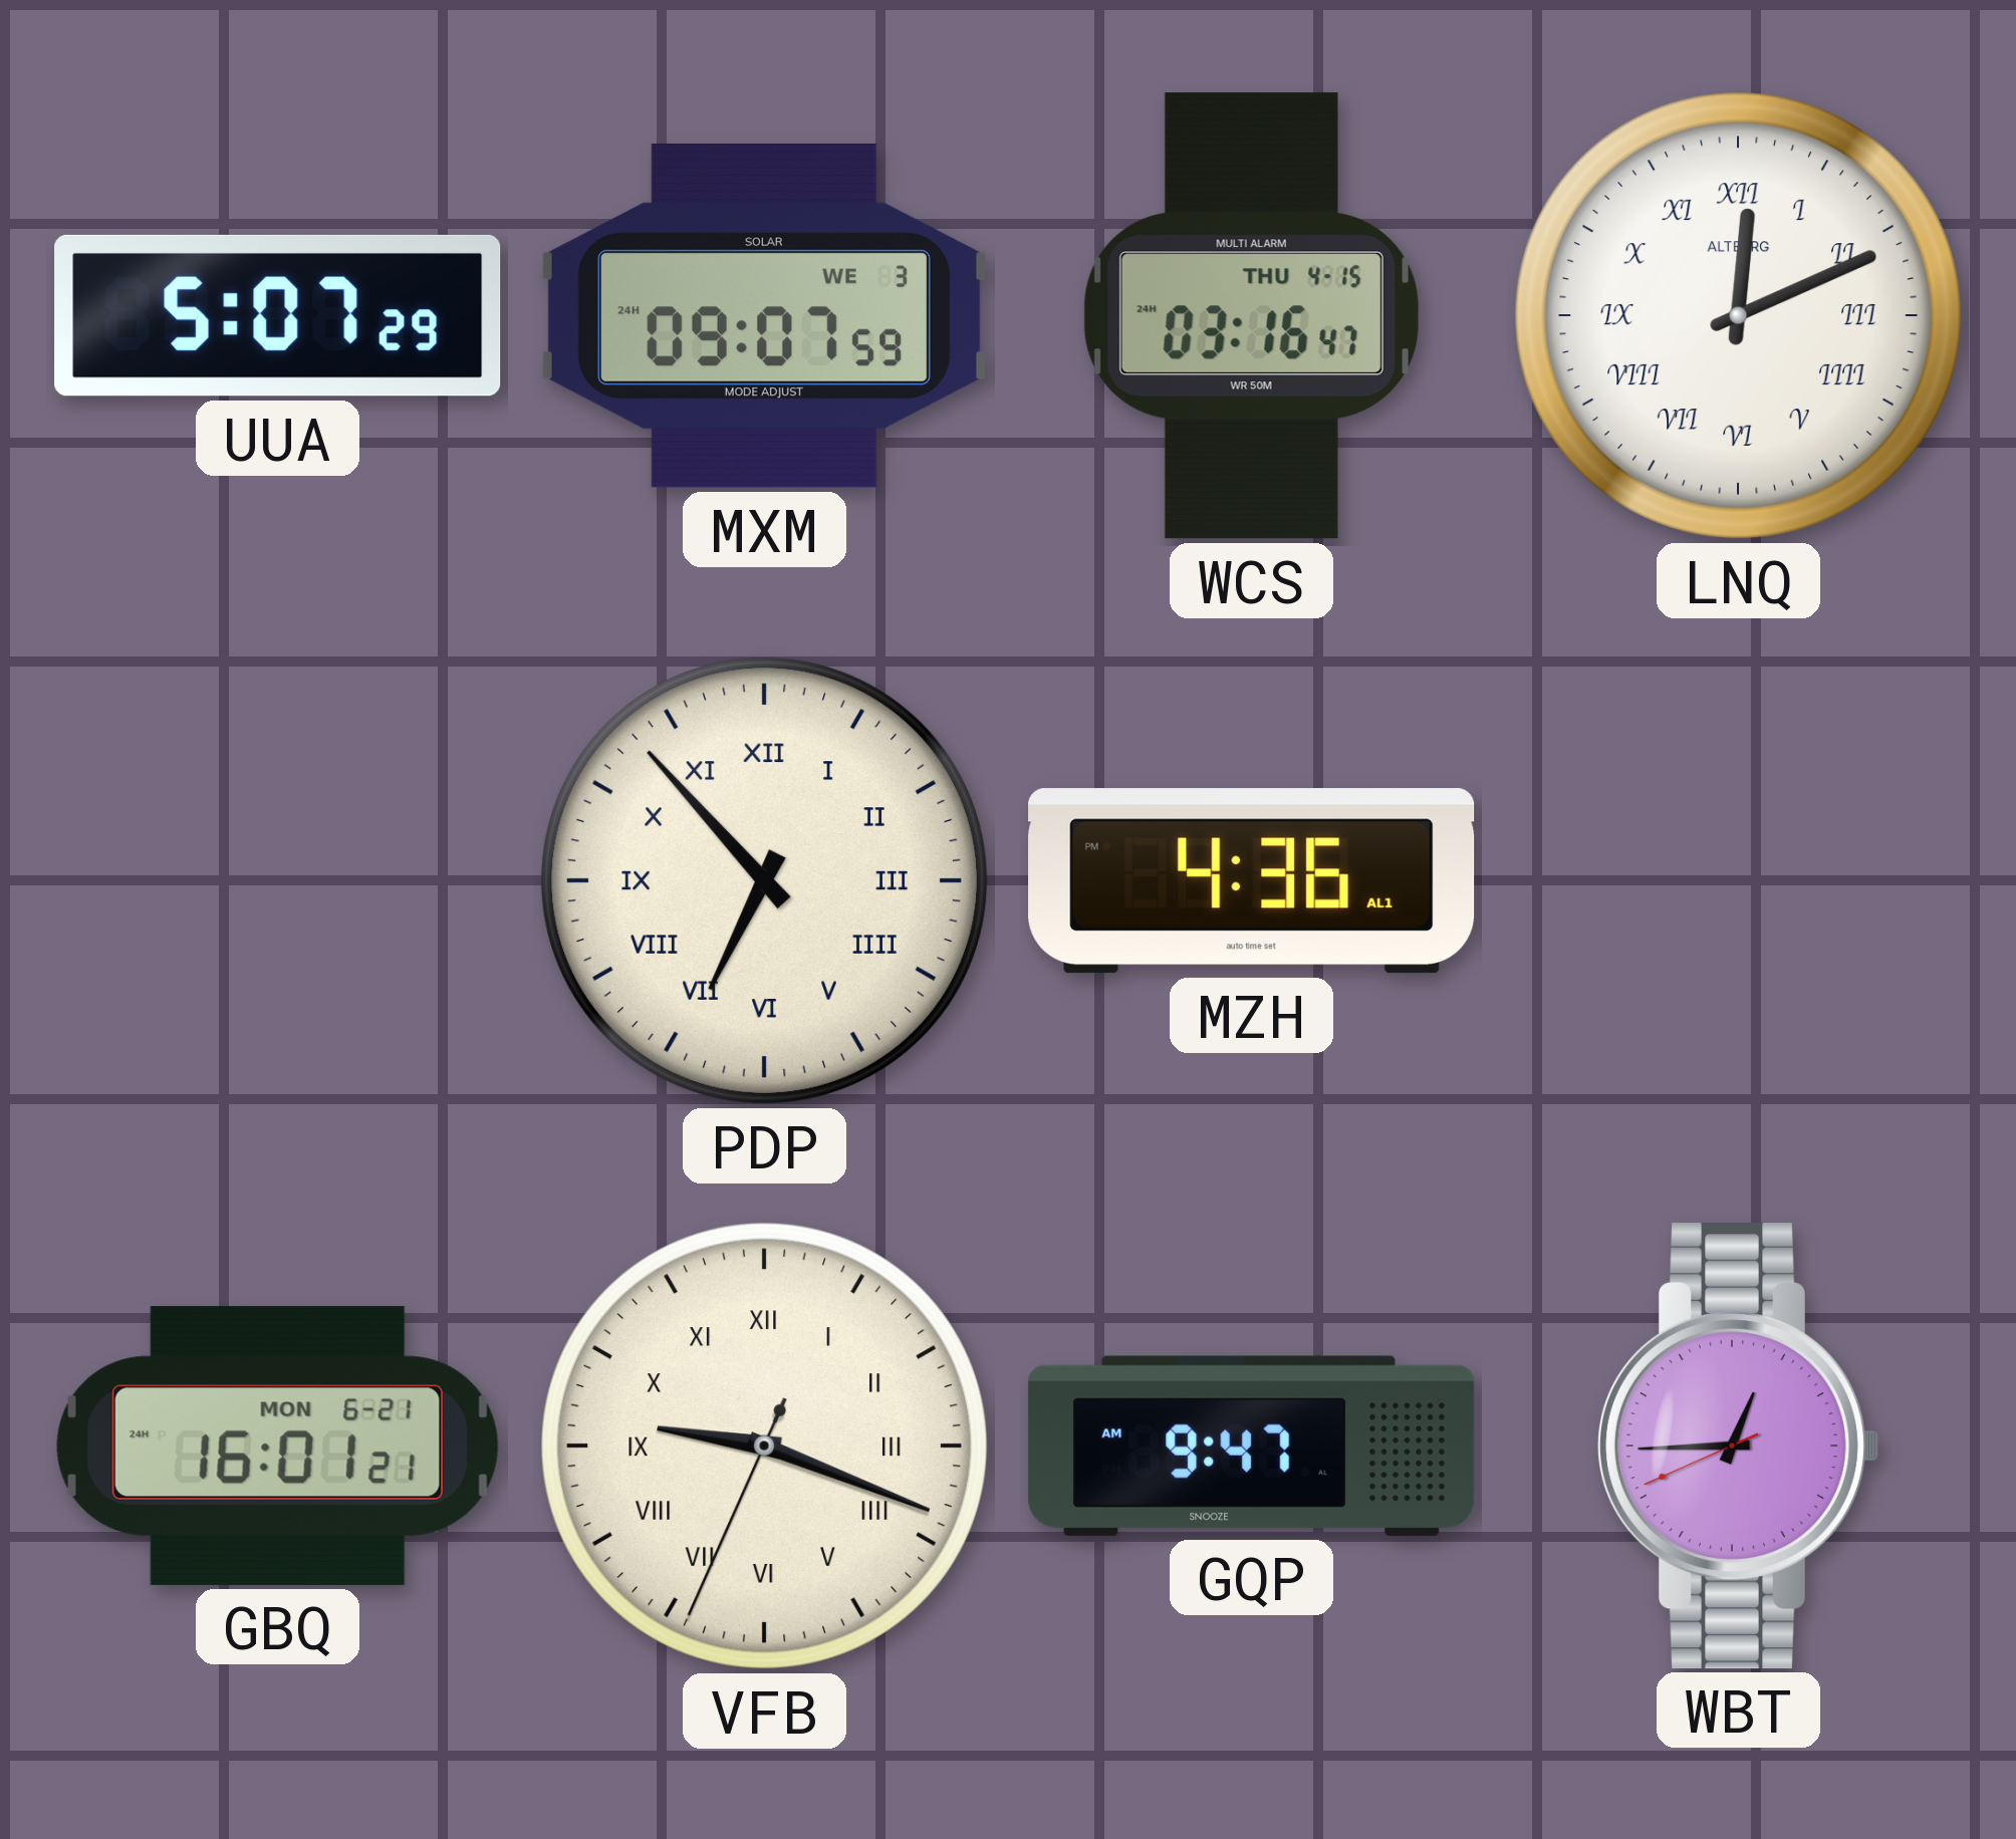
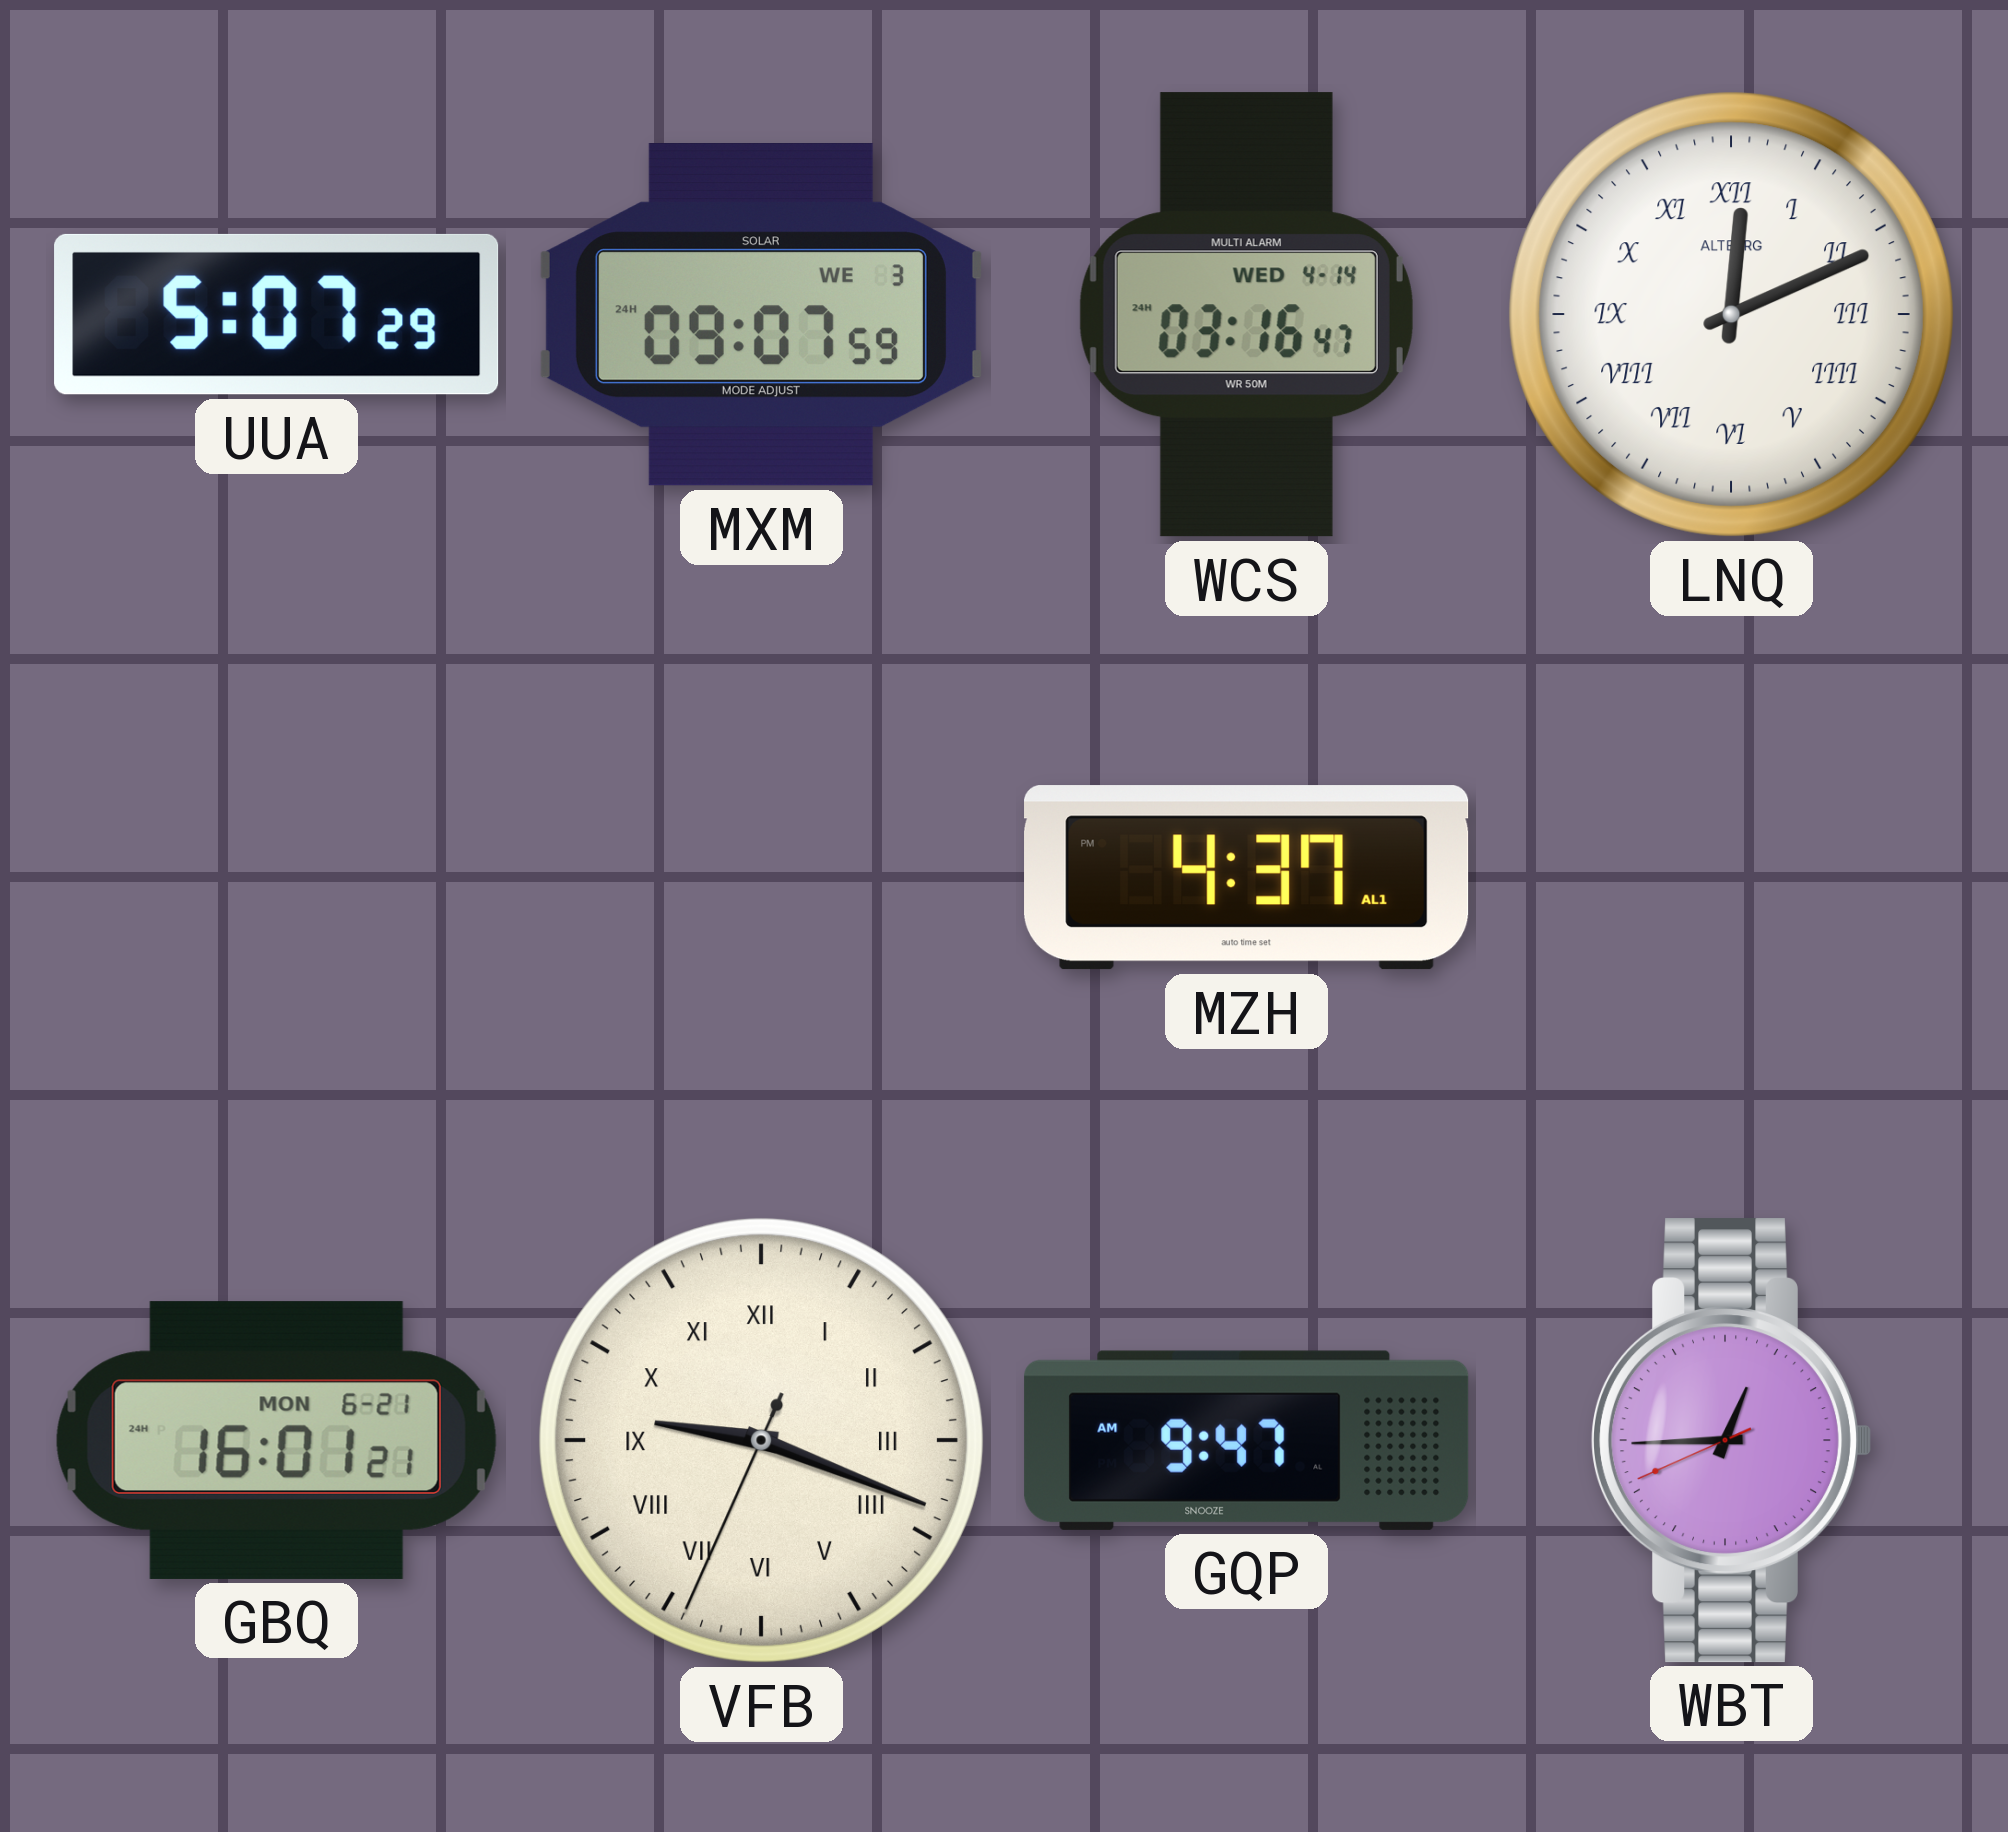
WCS date: THU 4-15 -> WED 4-14
PDP: 6:53 -> none
MZH: 4:36 -> 4:37
